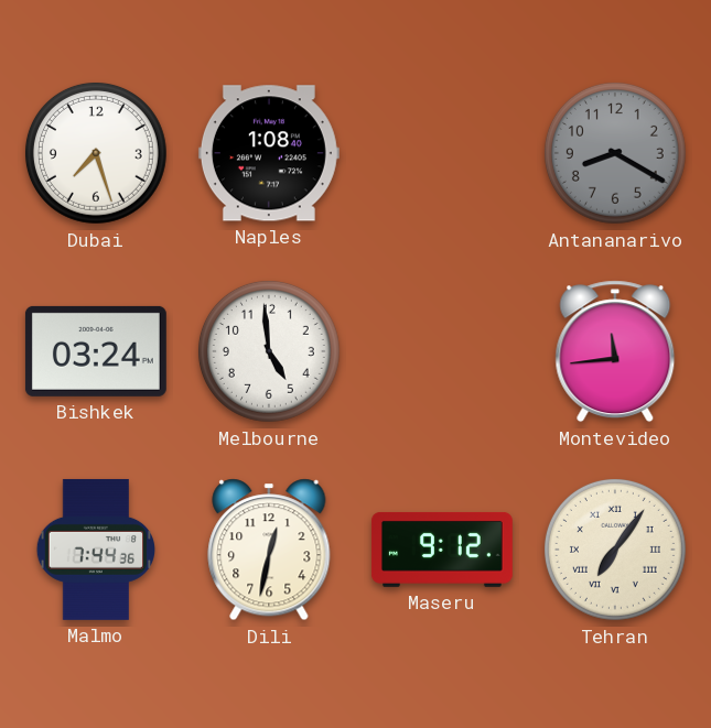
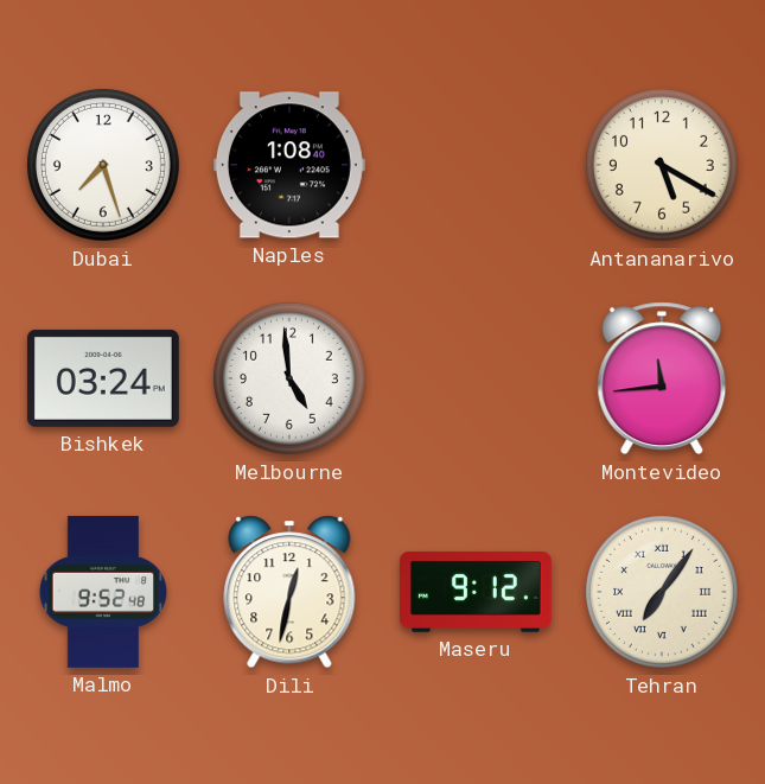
Antananarivo: 8:20 -> 5:20
Antananarivo dial: grey -> cream
Malmo: 7:44 -> 9:52
